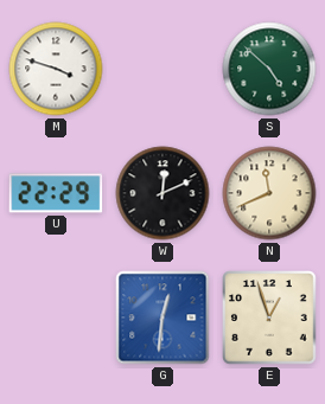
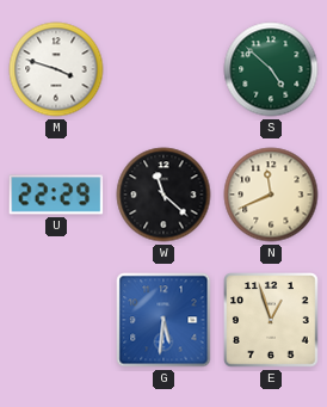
W: 12:11 -> 11:22
G: 12:31 -> 5:31
